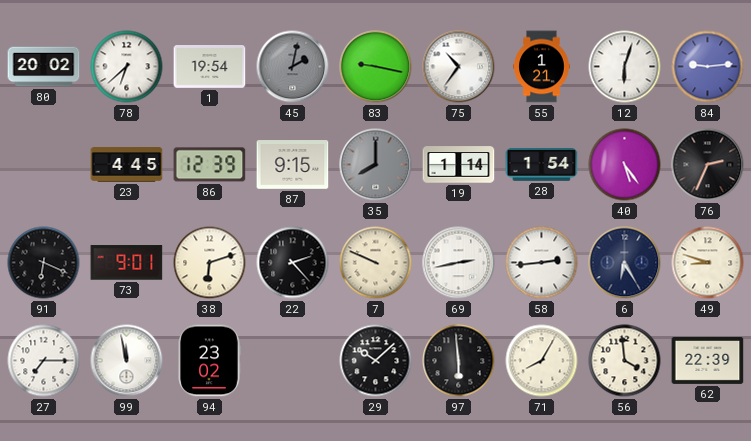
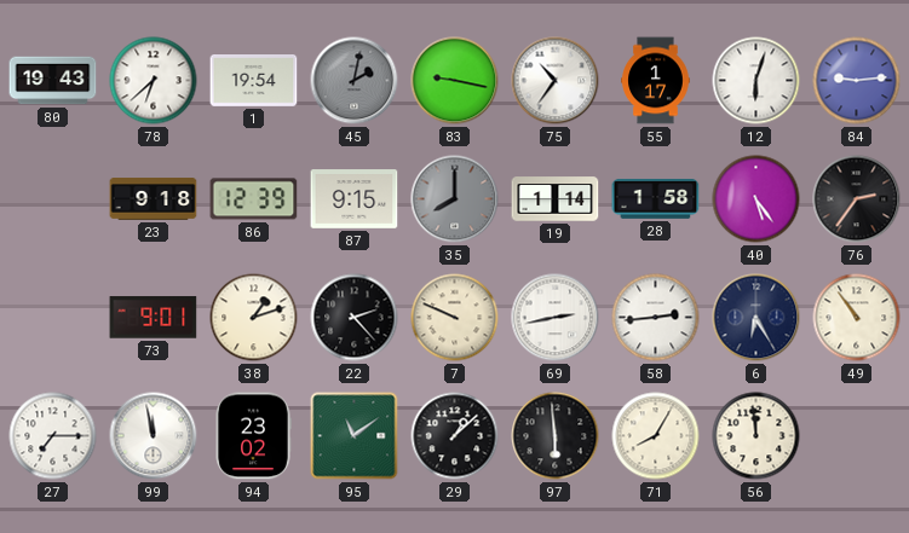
80: 20:02 -> 19:43
55: 1:21 -> 1:17
23: 4:45 -> 9:18
28: 1:54 -> 1:58
76: 2:34 -> 2:36
91: 6:19 -> none
38: 6:12 -> 1:12
49: 8:48 -> 10:54
95: none -> 11:09
29: 10:08 -> 1:08
56: 3:59 -> 11:59
62: 22:39 -> none
